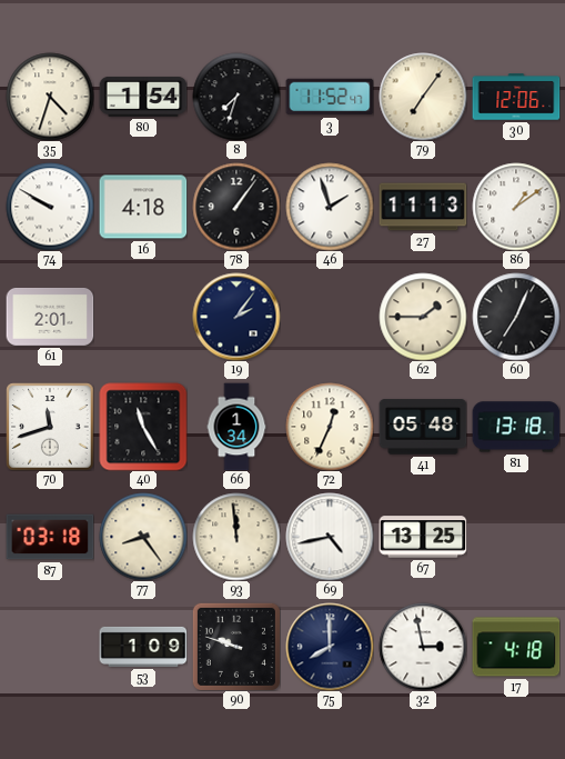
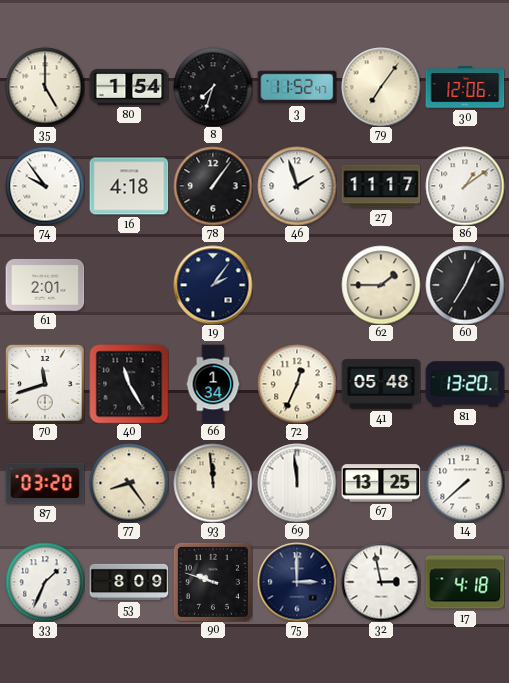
35: 4:33 -> 5:00
74: 9:50 -> 9:54
27: 11:13 -> 11:17
81: 13:18 -> 13:20
87: 03:18 -> 03:20
69: 4:43 -> 11:59
14: none -> 7:38
33: none -> 1:34
53: 1:09 -> 8:09
75: 8:00 -> 3:00
